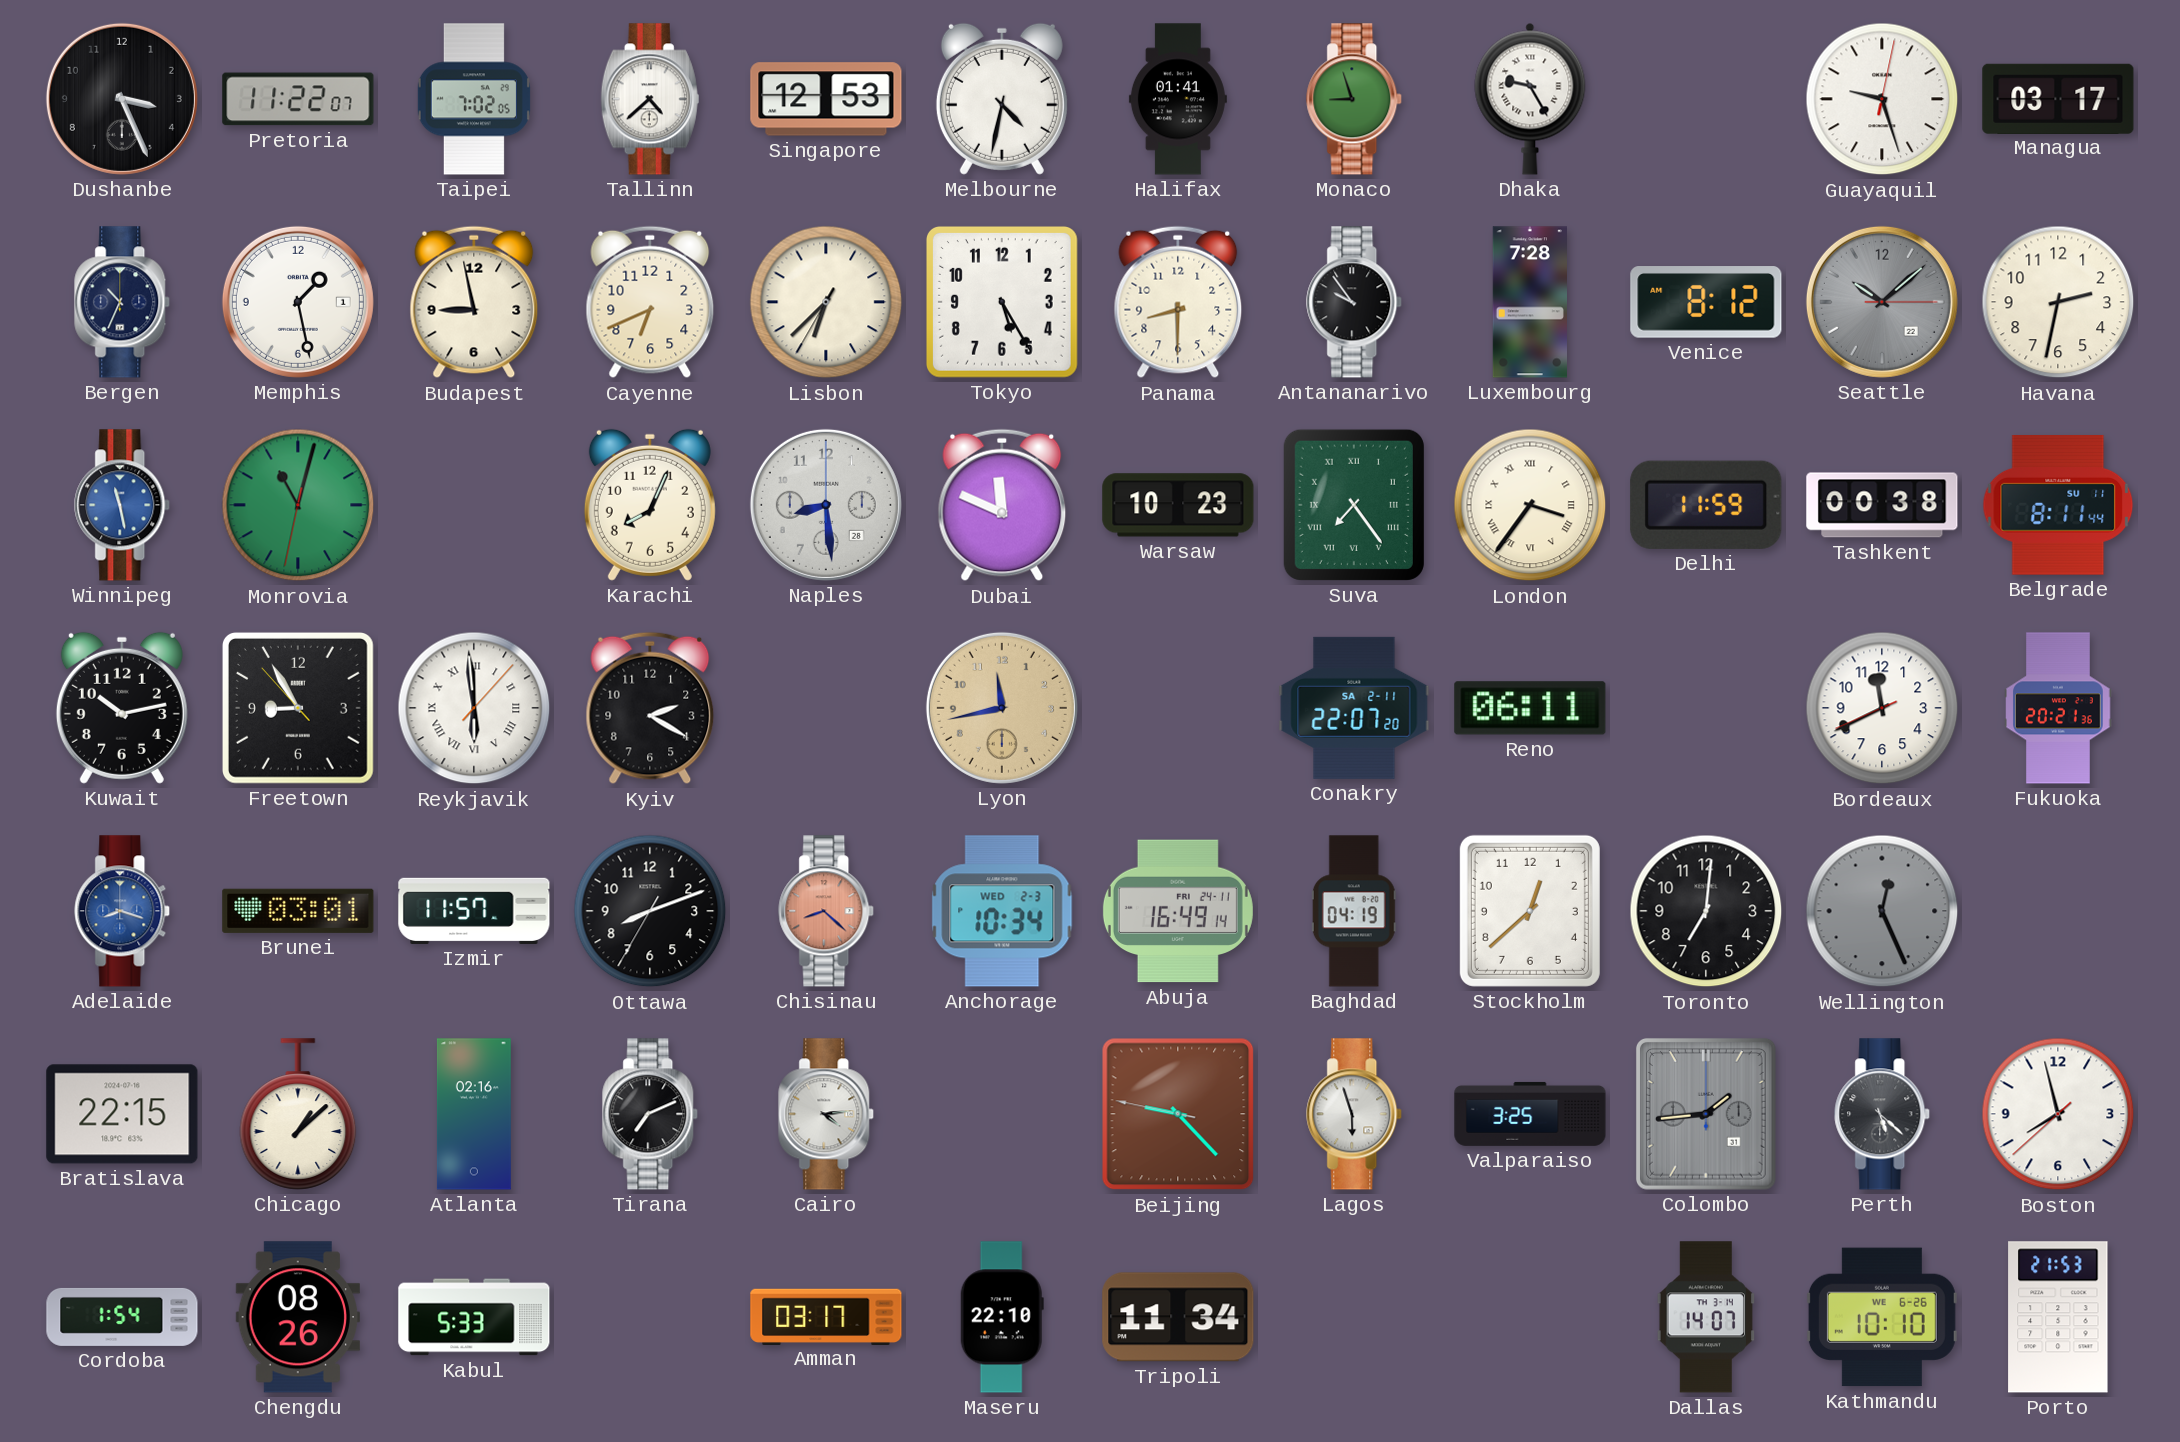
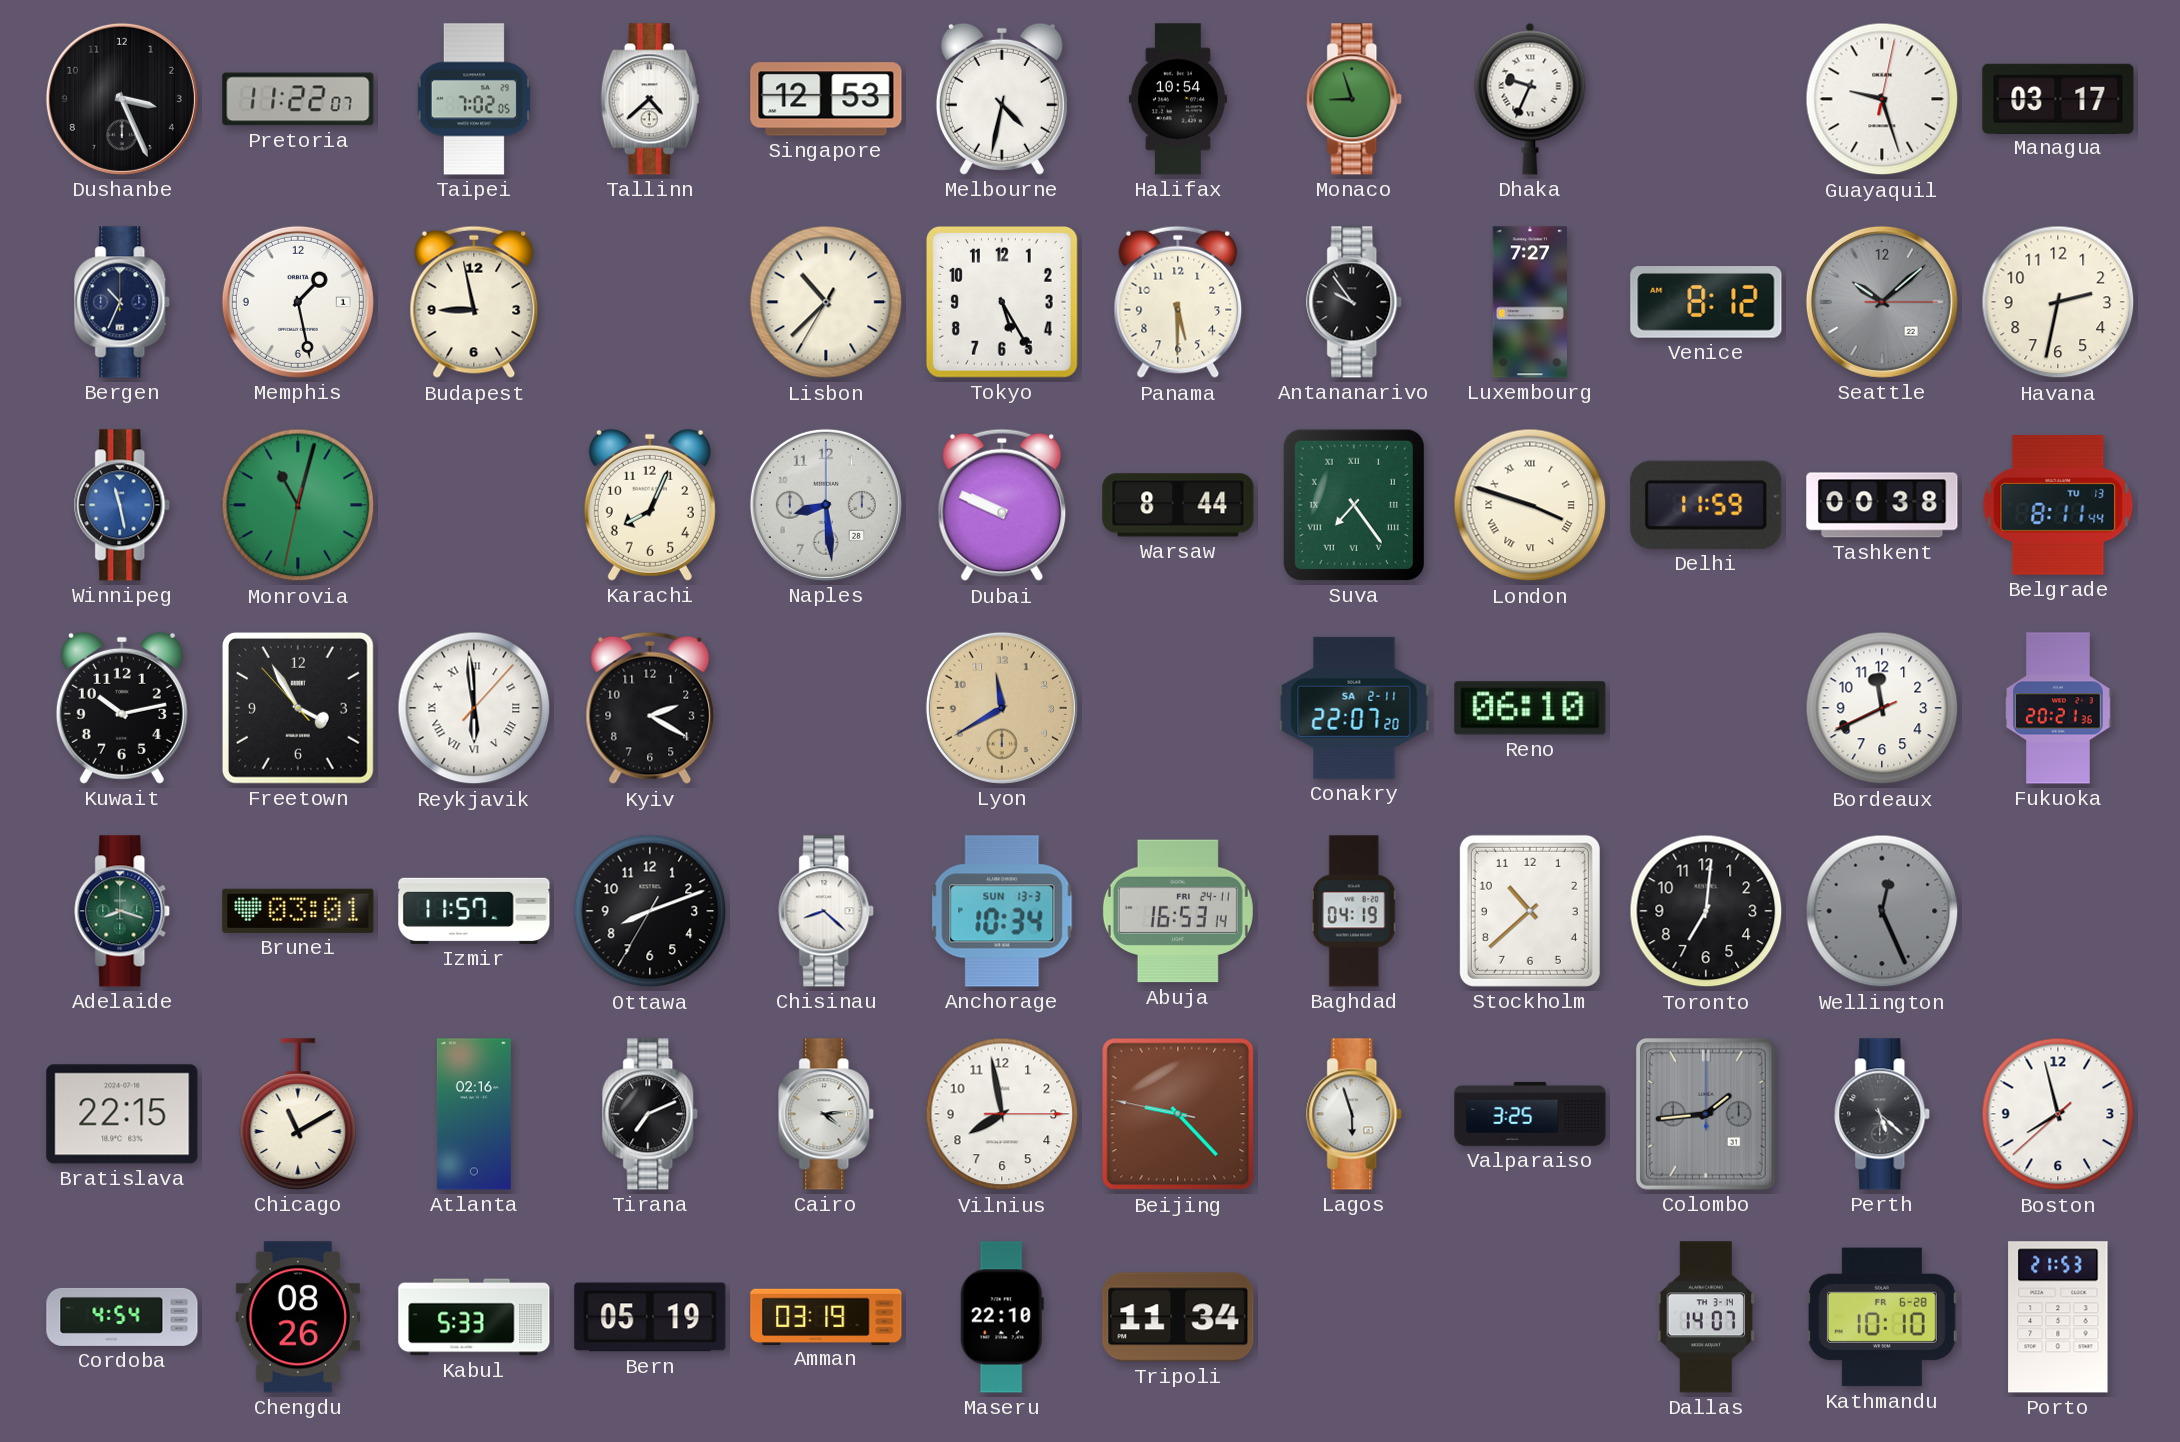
Halifax: 01:41 -> 10:54
Dhaka: 9:25 -> 9:34
Cayenne: 6:41 -> none
Lisbon: 6:37 -> 10:37
Panama: 8:30 -> 5:30
Luxembourg: 7:28 -> 7:27
Dubai: 11:49 -> 9:49
Warsaw: 10:23 -> 8:44
London: 3:36 -> 3:48
Belgrade date: SU 11 -> TU 13
Freetown: 8:54 -> 3:54
Lyon: 11:43 -> 11:40
Reno: 06:11 -> 06:10
Adelaide dial: blue -> green
Chisinau dial: salmon -> white
Anchorage date: WED 2-3 -> SUN 13-3
Abuja: 16:49 -> 16:53
Stockholm: 12:38 -> 10:38
Chicago: 1:08 -> 11:10
Vilnius: none -> 7:58
Cordoba: 1:54 -> 4:54
Bern: none -> 05:19
Amman: 03:17 -> 03:19
Kathmandu date: WE 6-26 -> FR 6-28
